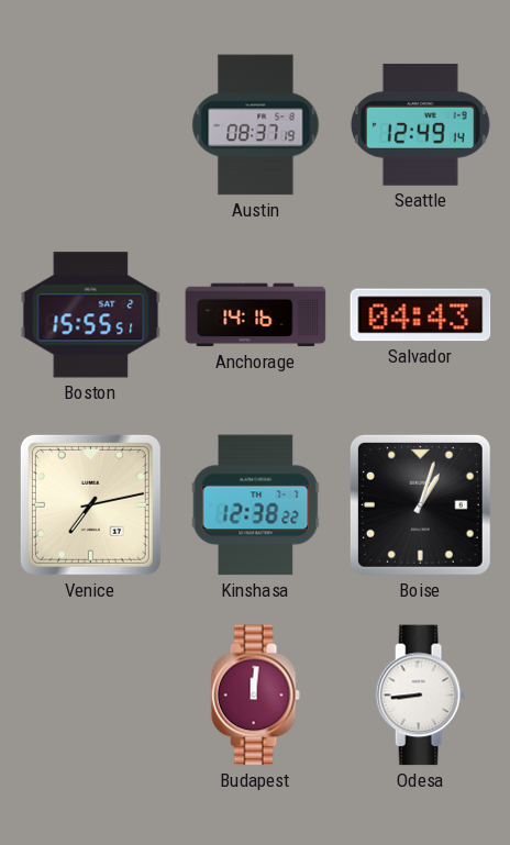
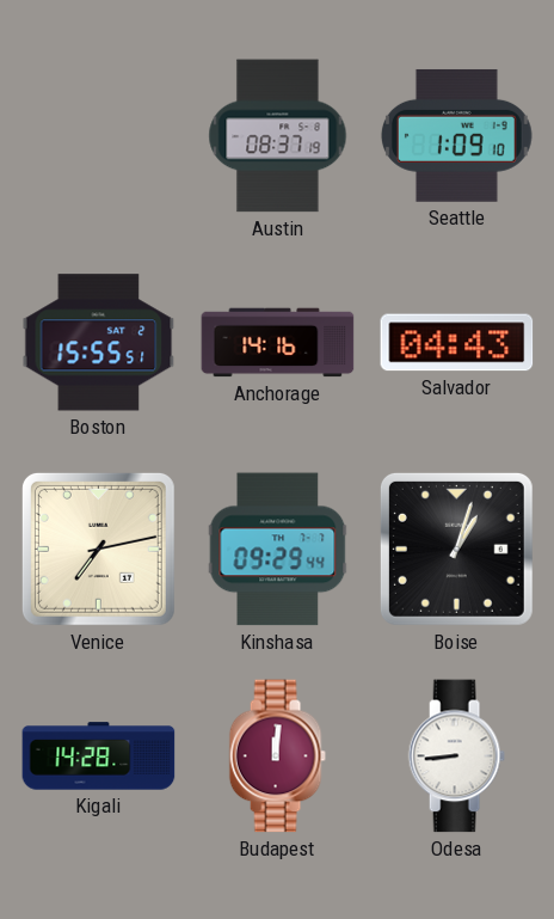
Seattle: 12:49 -> 1:09
Kinshasa: 12:38 -> 09:29
Kigali: none -> 14:28
